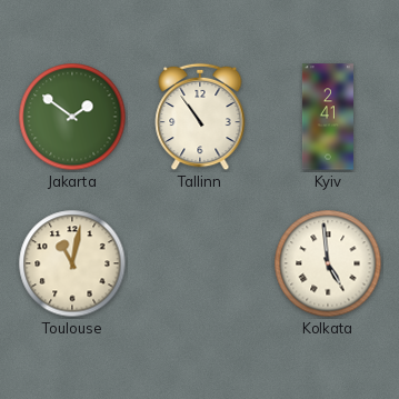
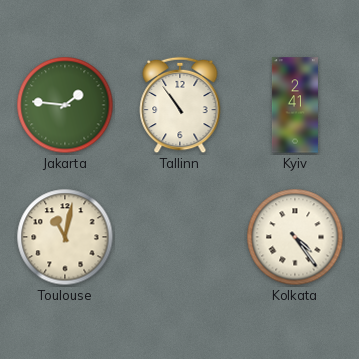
Jakarta: 1:51 -> 1:46
Kolkata: 4:59 -> 4:24
